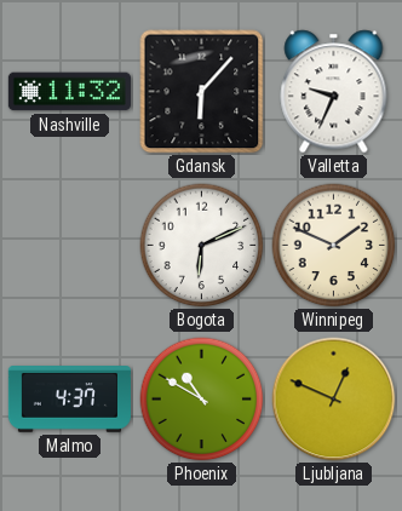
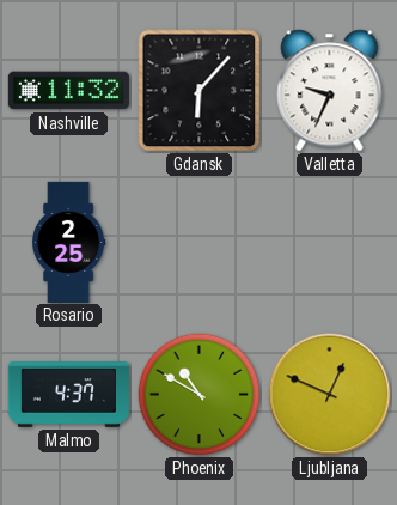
Rosario: none -> 2:25
Bogota: 6:11 -> none
Winnipeg: 1:49 -> none
